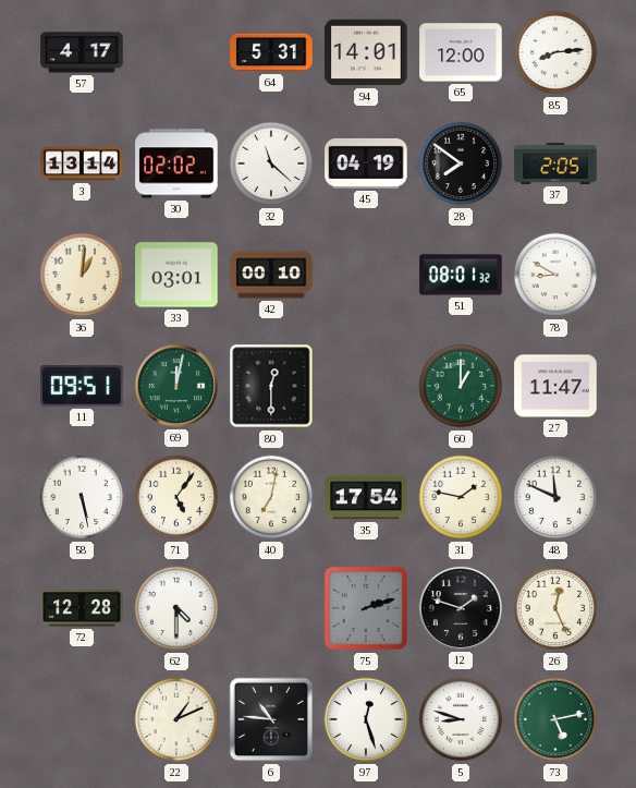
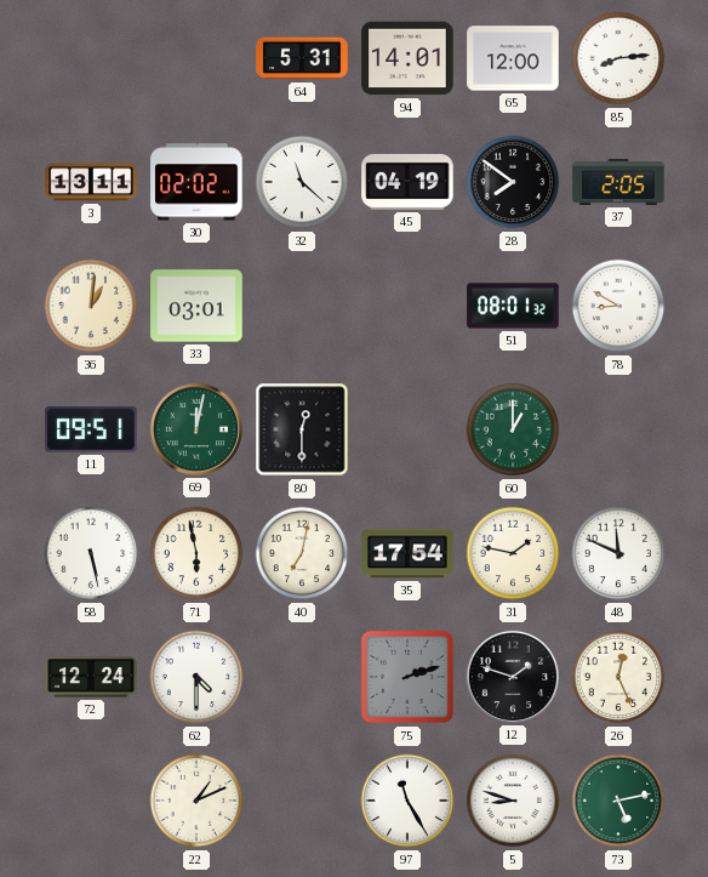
57: 4:17 -> none
3: 13:14 -> 13:11
42: 00:10 -> none
27: 11:47 -> none
71: 5:06 -> 5:58
72: 12:28 -> 12:24
6: 10:46 -> none
97: 12:27 -> 11:25
